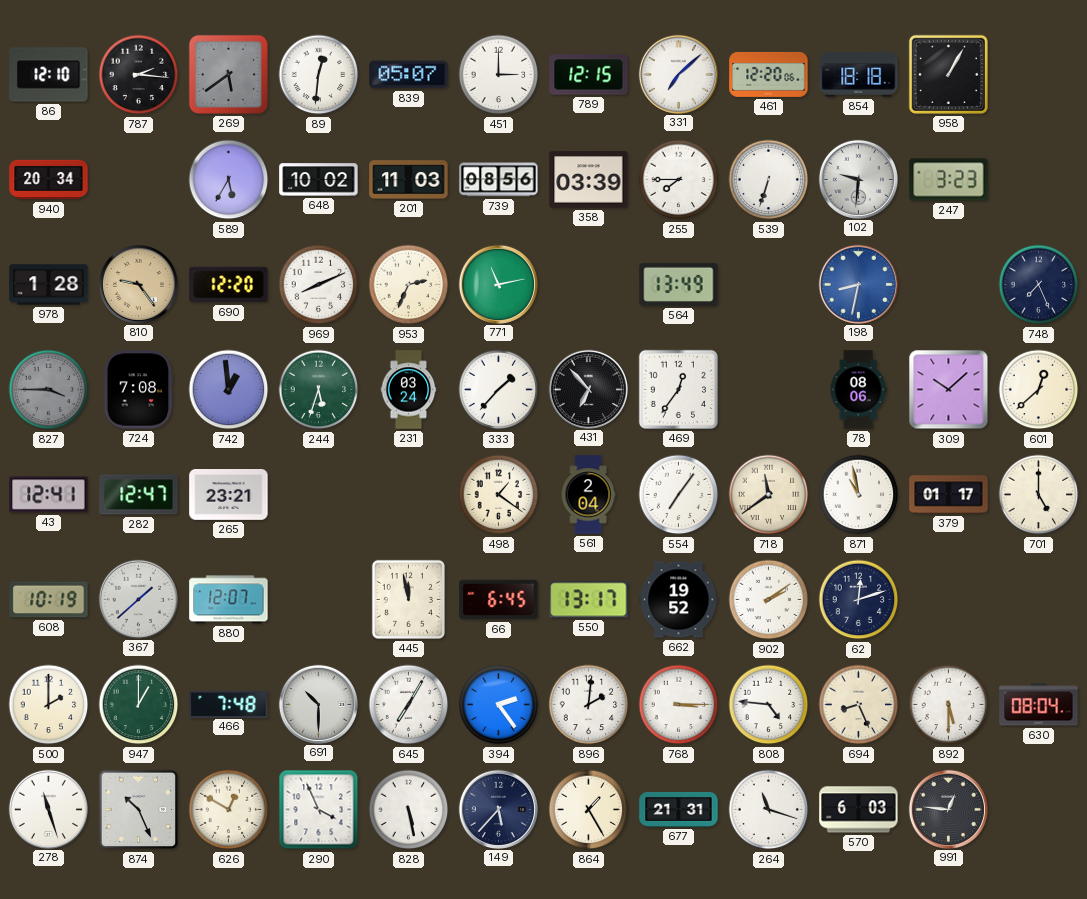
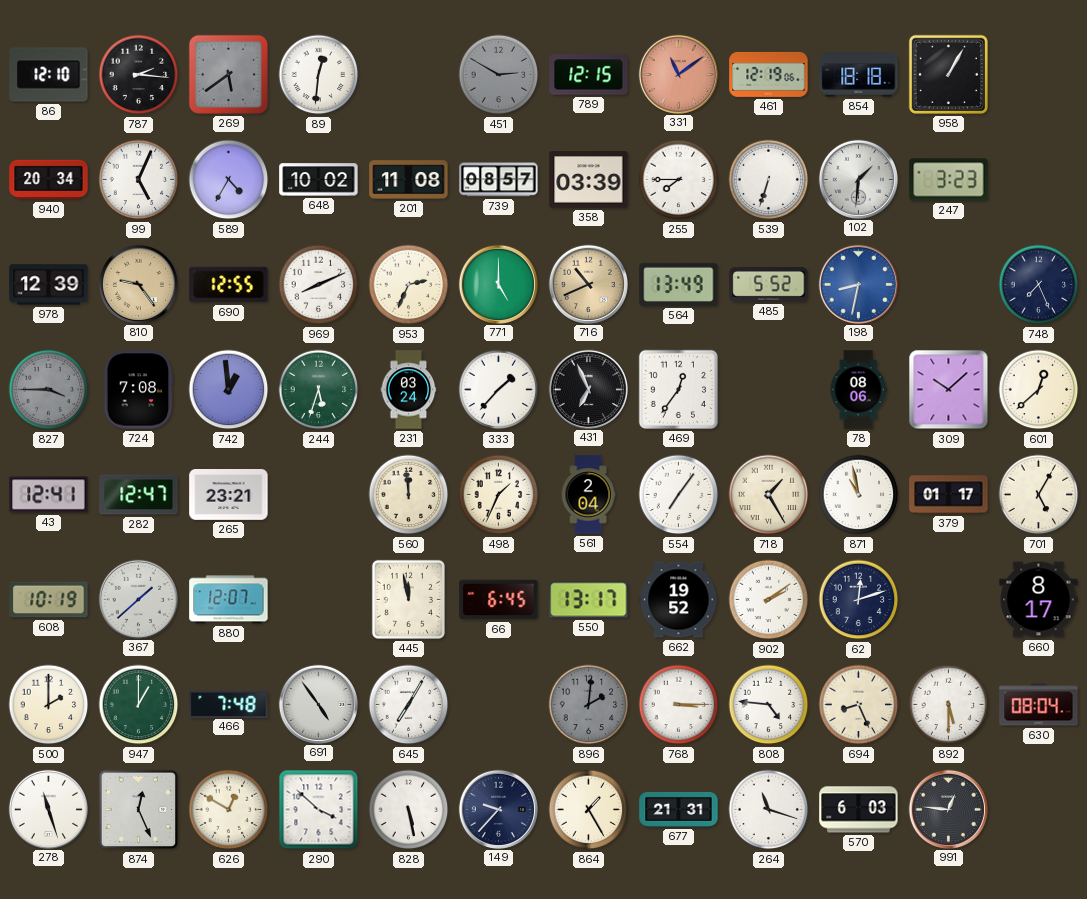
839: 05:07 -> none
451: 3:00 -> 2:50
451 dial: white -> grey
331: 7:08 -> 11:09
331 dial: white -> salmon
461: 12:20 -> 12:19
99: none -> 5:04
589: 5:35 -> 4:35
201: 11:03 -> 11:08
739: 08:56 -> 08:57
102: 9:31 -> 1:31
978: 1:28 -> 12:39
690: 12:20 -> 12:55
771: 11:13 -> 5:00
716: none -> 10:41
485: none -> 5:52
431: 6:53 -> 6:56
560: none -> 11:59
498: 1:21 -> 1:34
718: 11:39 -> 1:25
701: 5:00 -> 5:05
660: none -> 8:17
691: 10:30 -> 4:54
394: 2:24 -> none
896 dial: white -> grey
874: 10:26 -> 12:26
290: 3:56 -> 3:52
149: 5:37 -> 9:37
